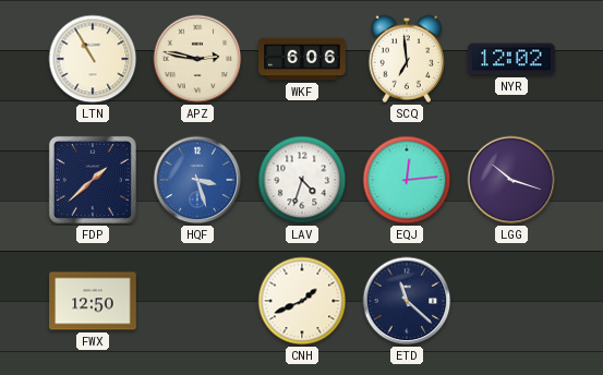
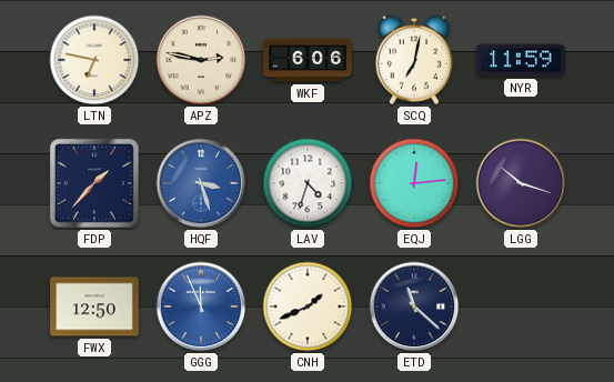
LTN: 10:55 -> 6:47
SCQ: 6:59 -> 7:02
NYR: 12:02 -> 11:59
FDP: 1:38 -> 1:37
GGG: none -> 11:56
